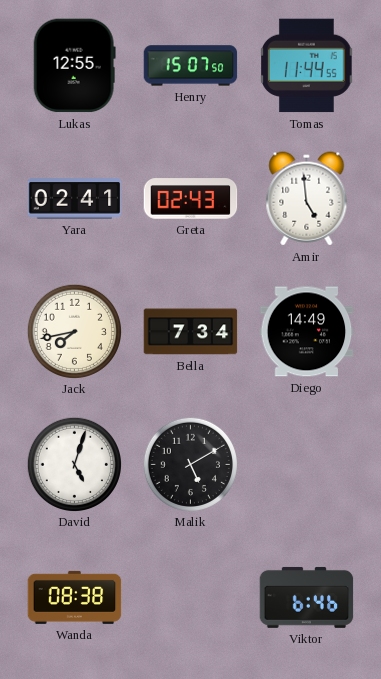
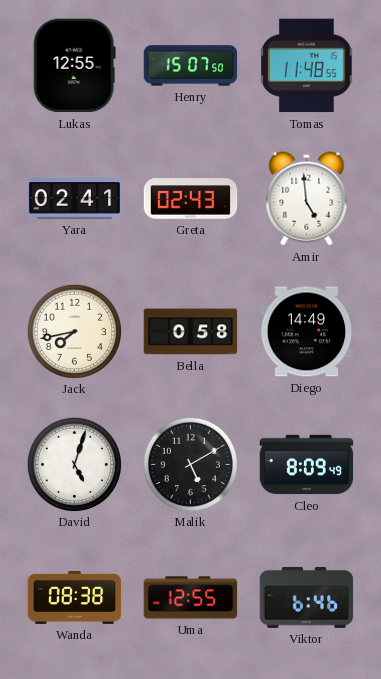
Tomas: 11:44 -> 11:48
Bella: 7:34 -> 0:58
Cleo: none -> 8:09
Uma: none -> 12:55
